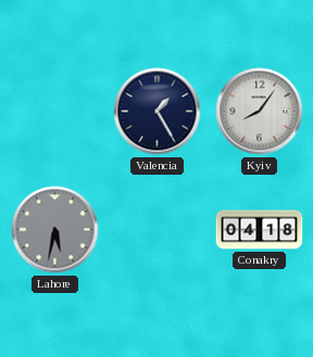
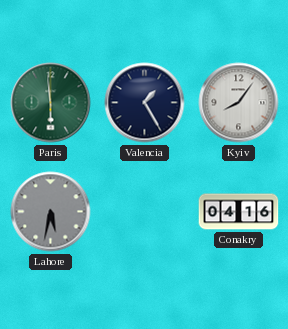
Paris: none -> 5:59
Conakry: 04:18 -> 04:16
